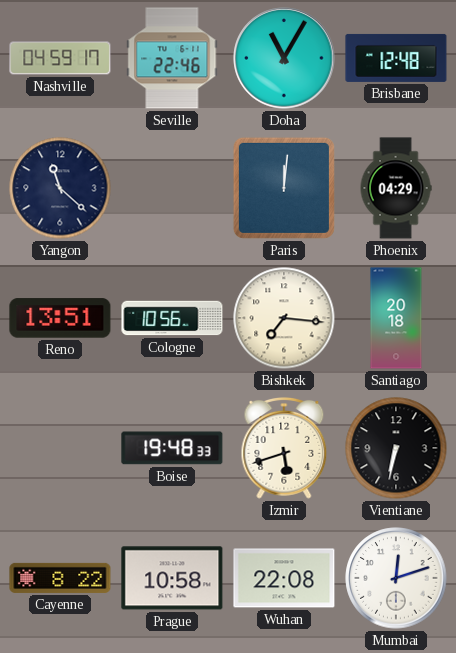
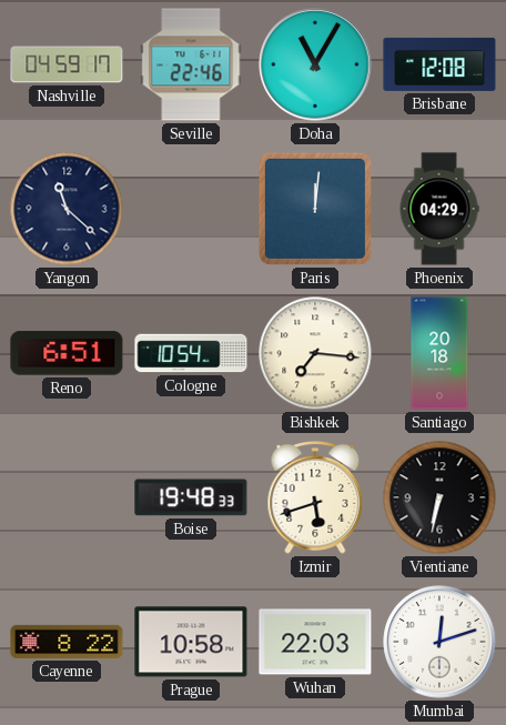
Brisbane: 12:48 -> 12:08
Reno: 13:51 -> 6:51
Cologne: 10:56 -> 10:54
Wuhan: 22:08 -> 22:03
